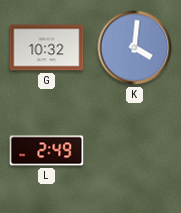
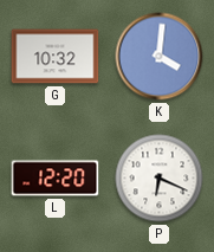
L: 2:49 -> 12:20
P: none -> 6:19
